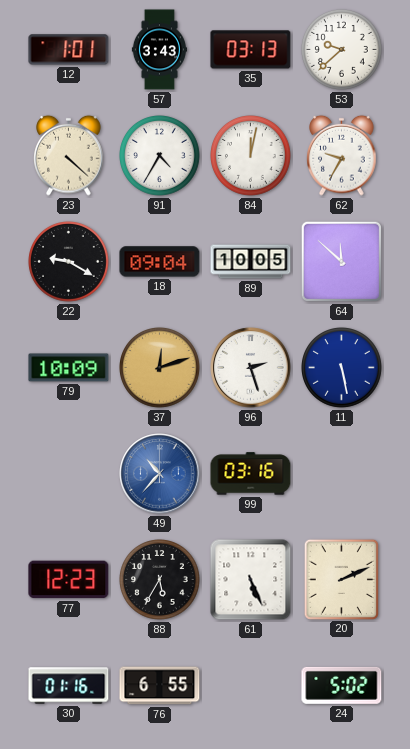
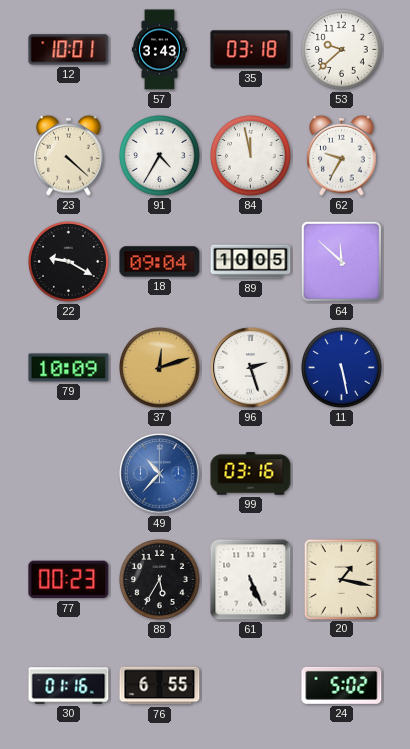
12: 1:01 -> 10:01
35: 03:13 -> 03:18
84: 12:02 -> 11:58
77: 12:23 -> 00:23
20: 2:11 -> 1:17
